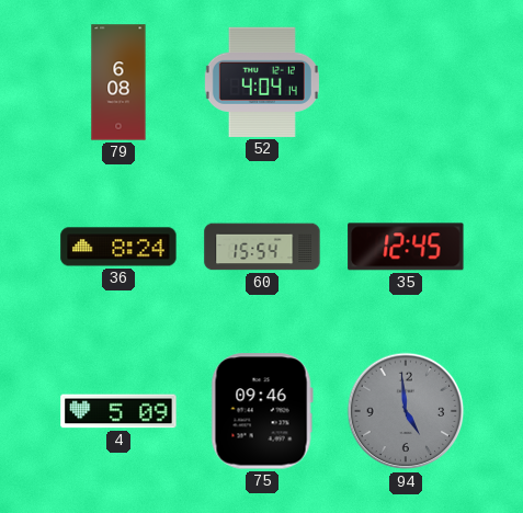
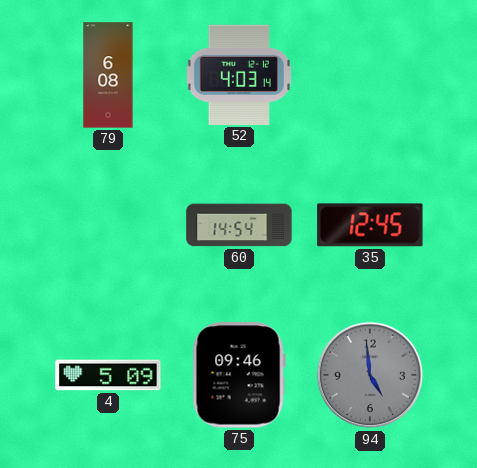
52: 4:04 -> 4:03
36: 8:24 -> none
60: 15:54 -> 14:54
